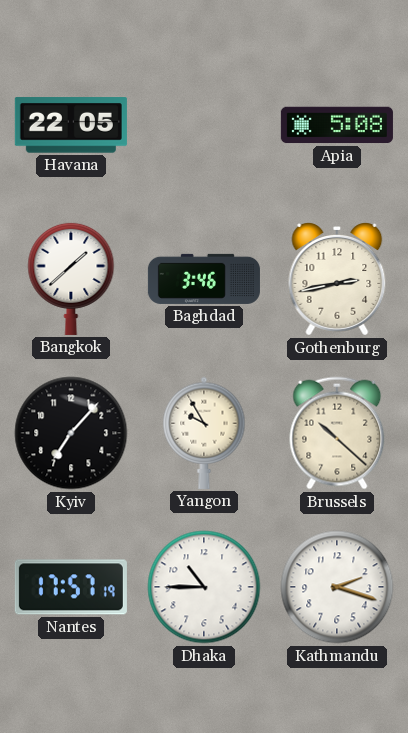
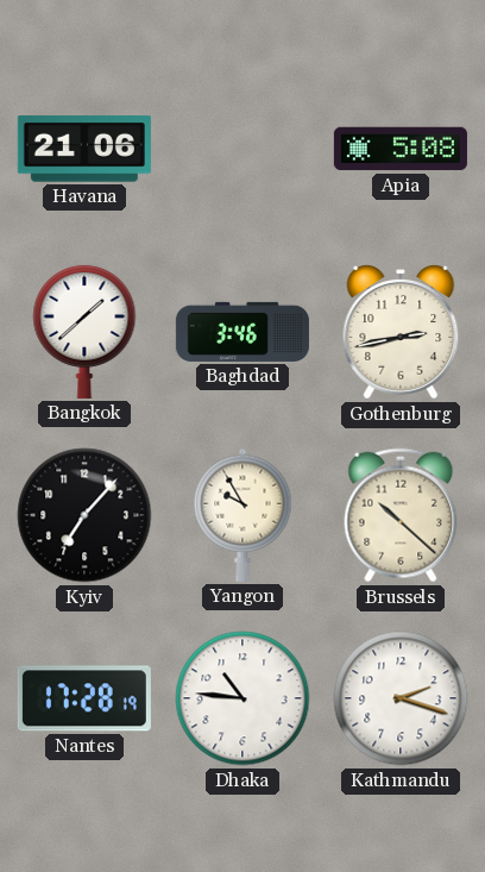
Havana: 22:05 -> 21:06
Nantes: 17:57 -> 17:28
Dhaka: 10:45 -> 10:46
